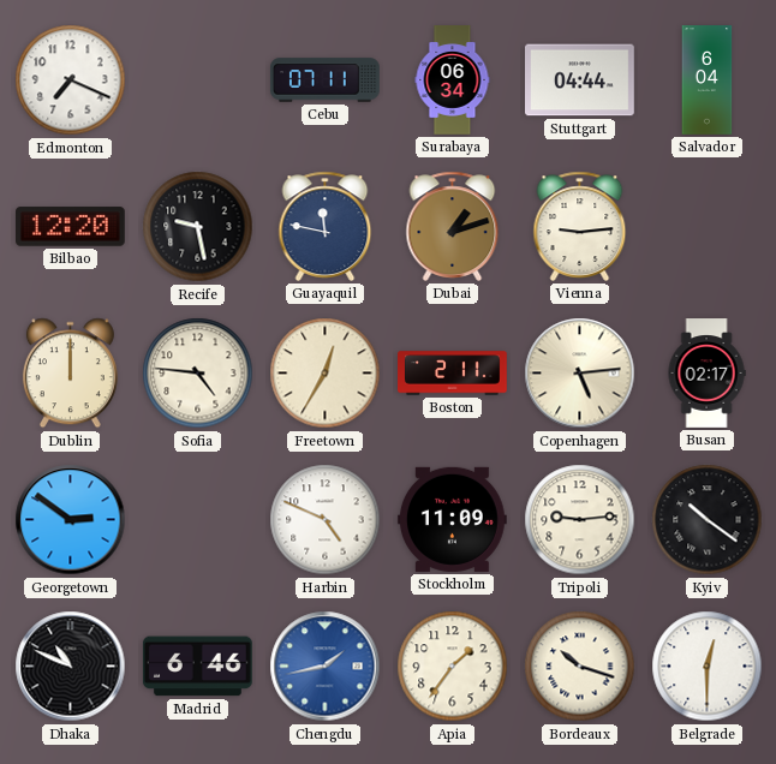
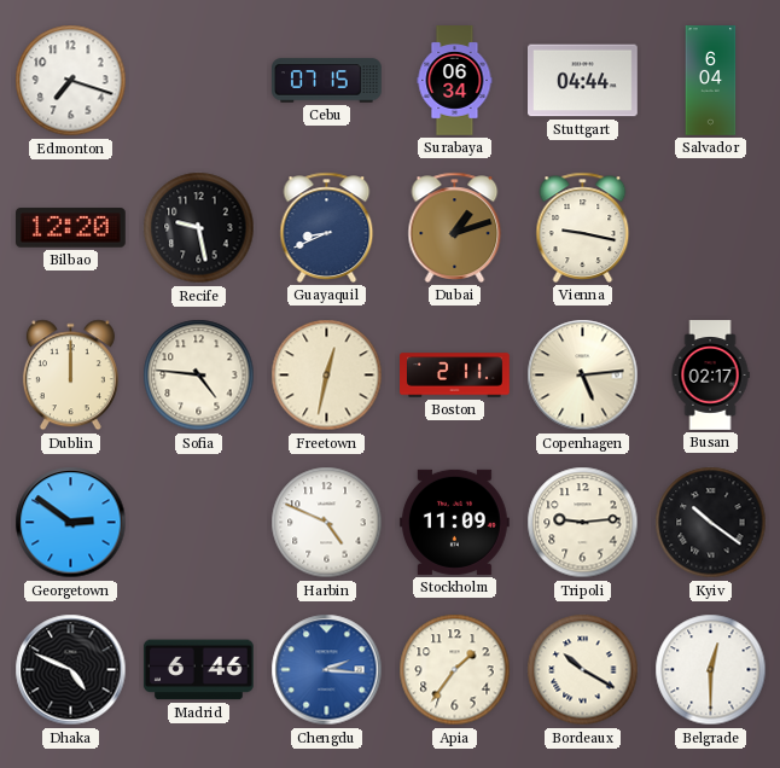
Edmonton: 7:19 -> 7:18
Cebu: 07:11 -> 07:15
Guayaquil: 11:47 -> 8:41
Vienna: 9:14 -> 9:17
Freetown: 12:35 -> 12:32
Dhaka: 10:49 -> 4:49
Chengdu: 1:43 -> 2:16
Bordeaux: 10:18 -> 10:20
